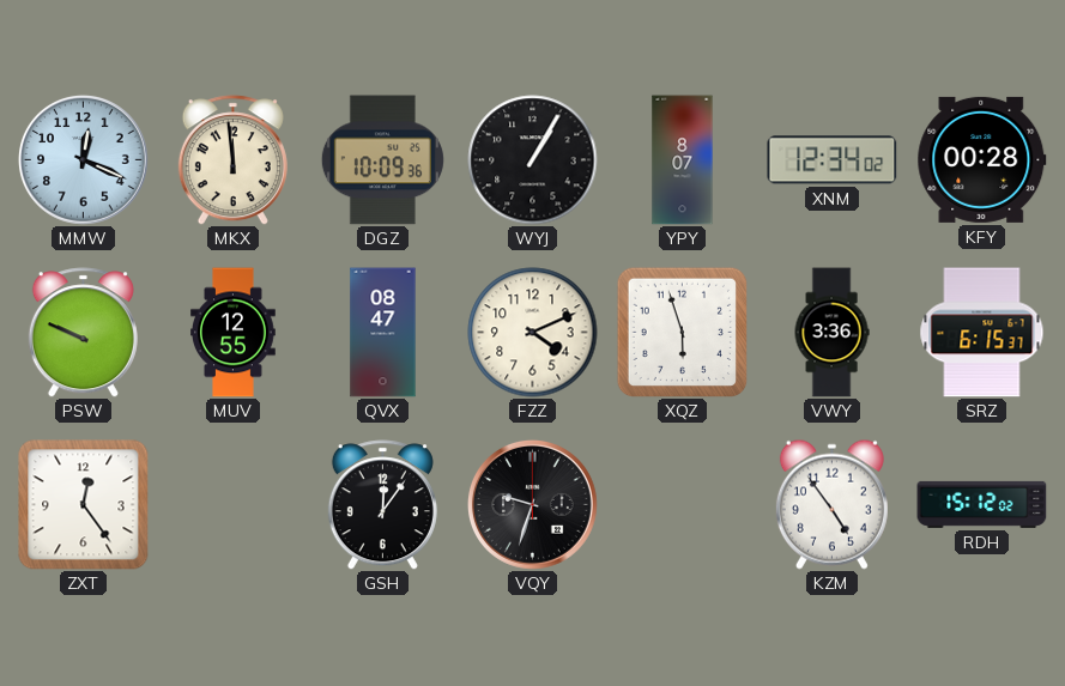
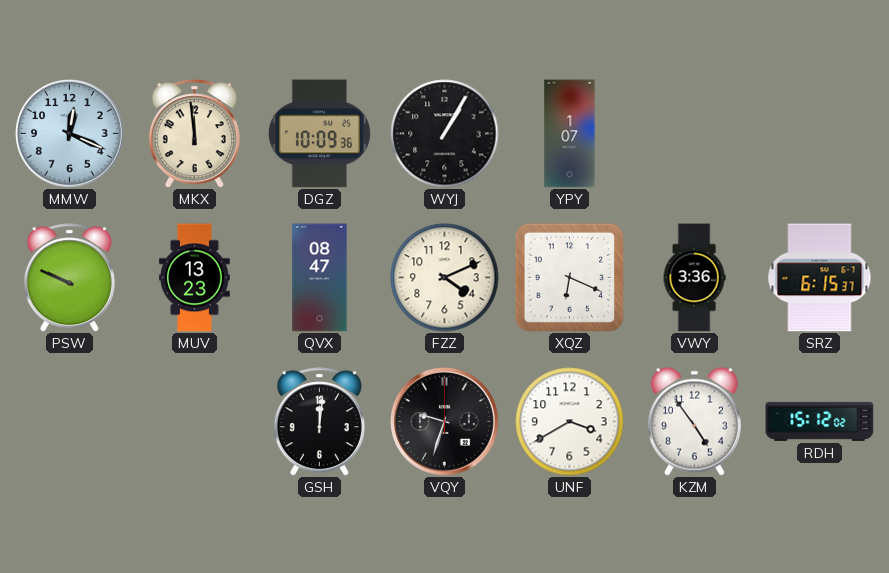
YPY: 8:07 -> 1:07
XNM: 12:34 -> none
KFY: 00:28 -> none
MUV: 12:55 -> 13:23
XQZ: 5:57 -> 6:19
ZXT: 12:24 -> none
GSH: 12:06 -> 12:01
UNF: none -> 3:40
